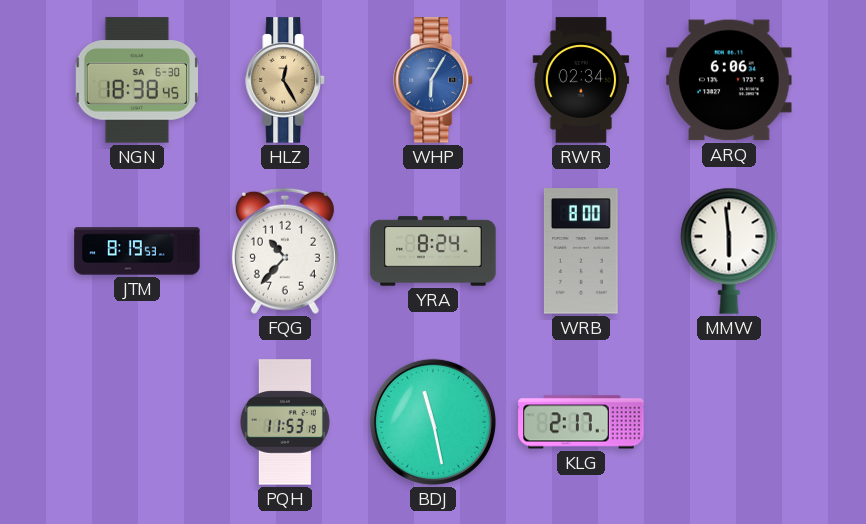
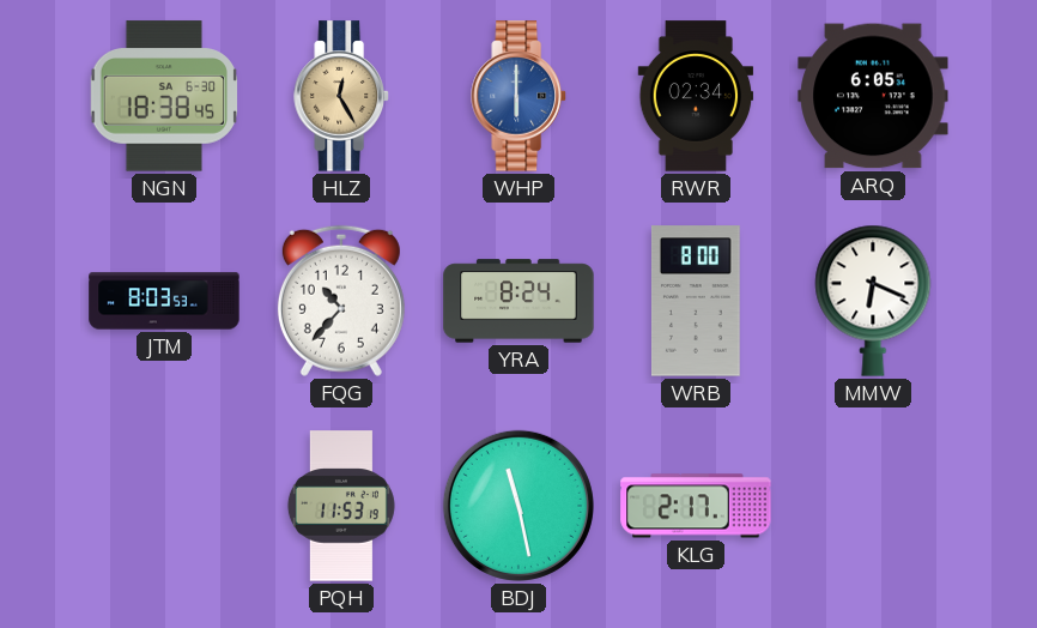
WHP: 6:05 -> 6:00
ARQ: 6:06 -> 6:05
JTM: 8:19 -> 8:03
MMW: 5:59 -> 6:19
